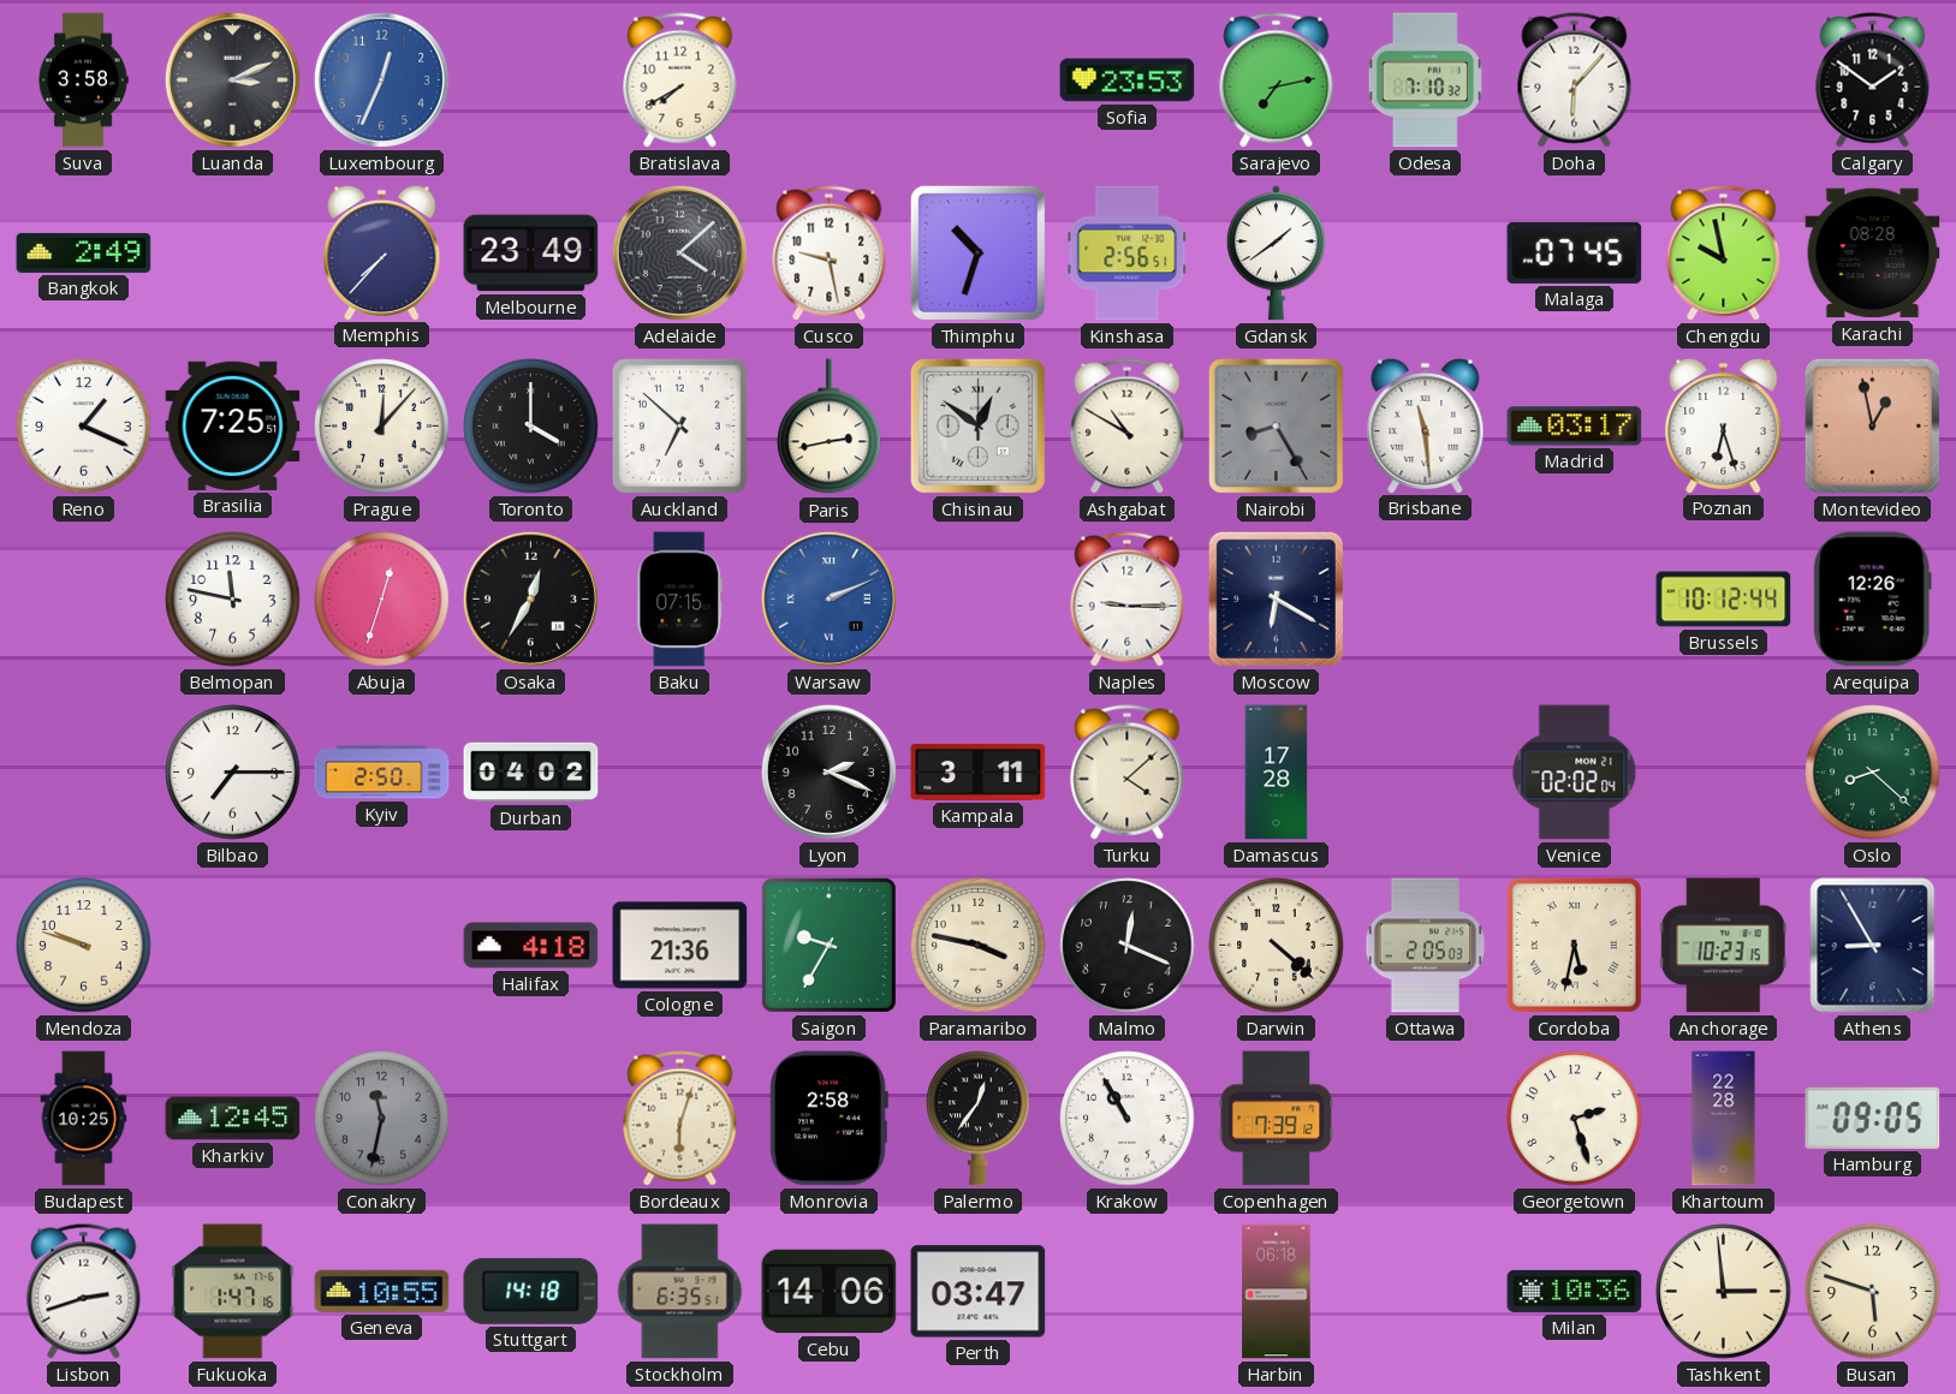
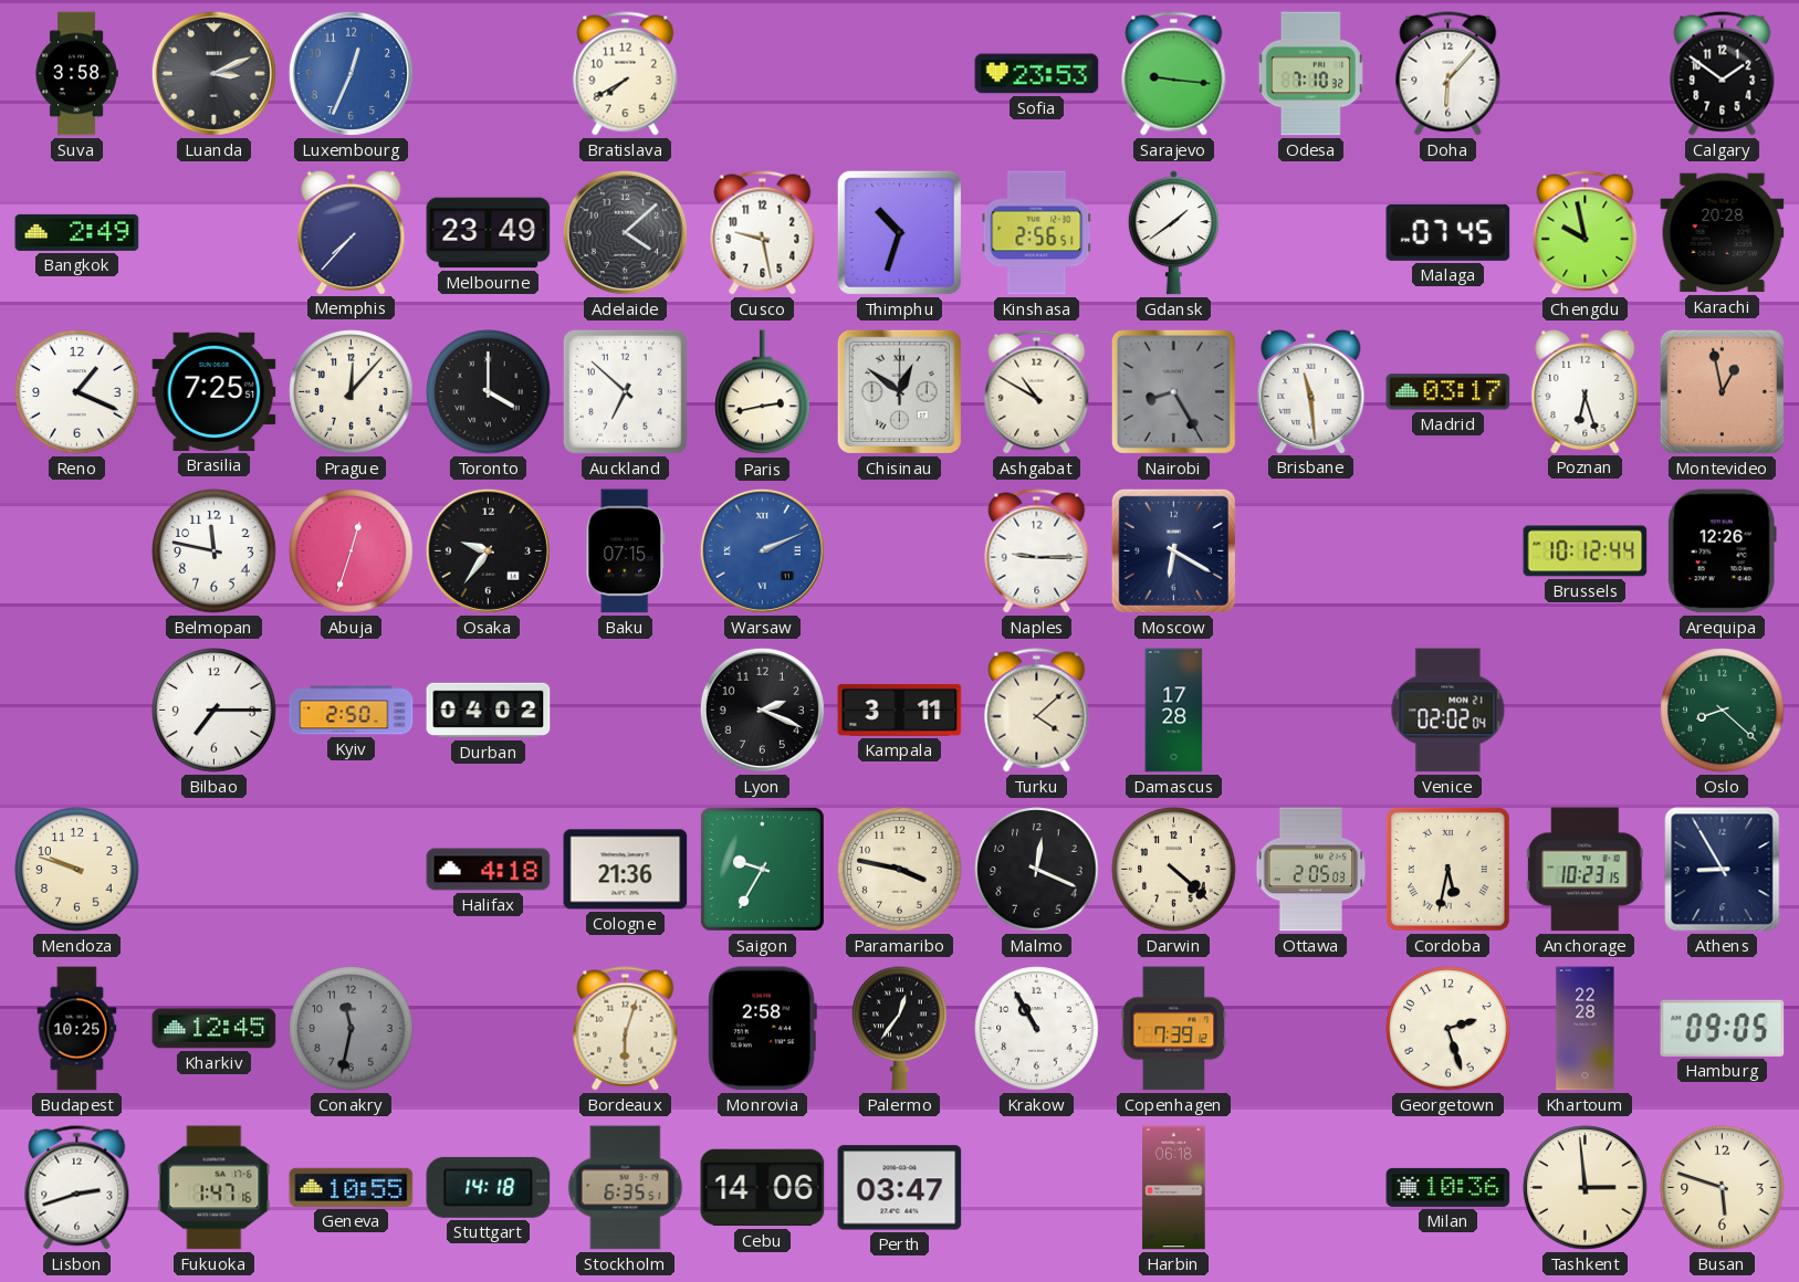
Sarajevo: 7:13 -> 9:16
Karachi: 08:28 -> 20:28
Osaka: 12:35 -> 9:36
